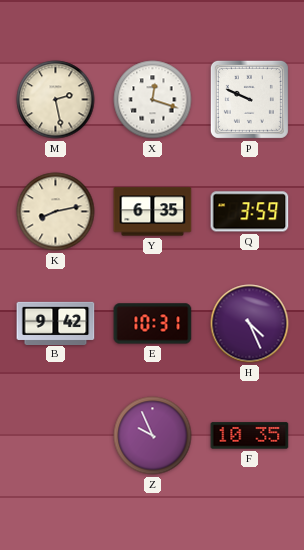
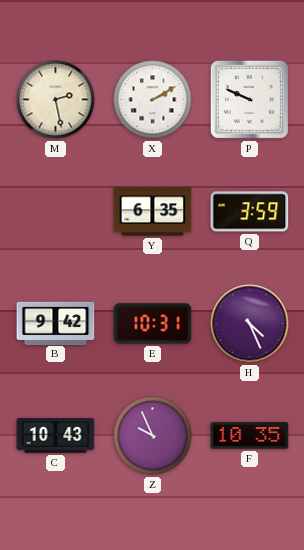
X: 12:18 -> 2:10
K: 8:13 -> none
C: none -> 10:43
